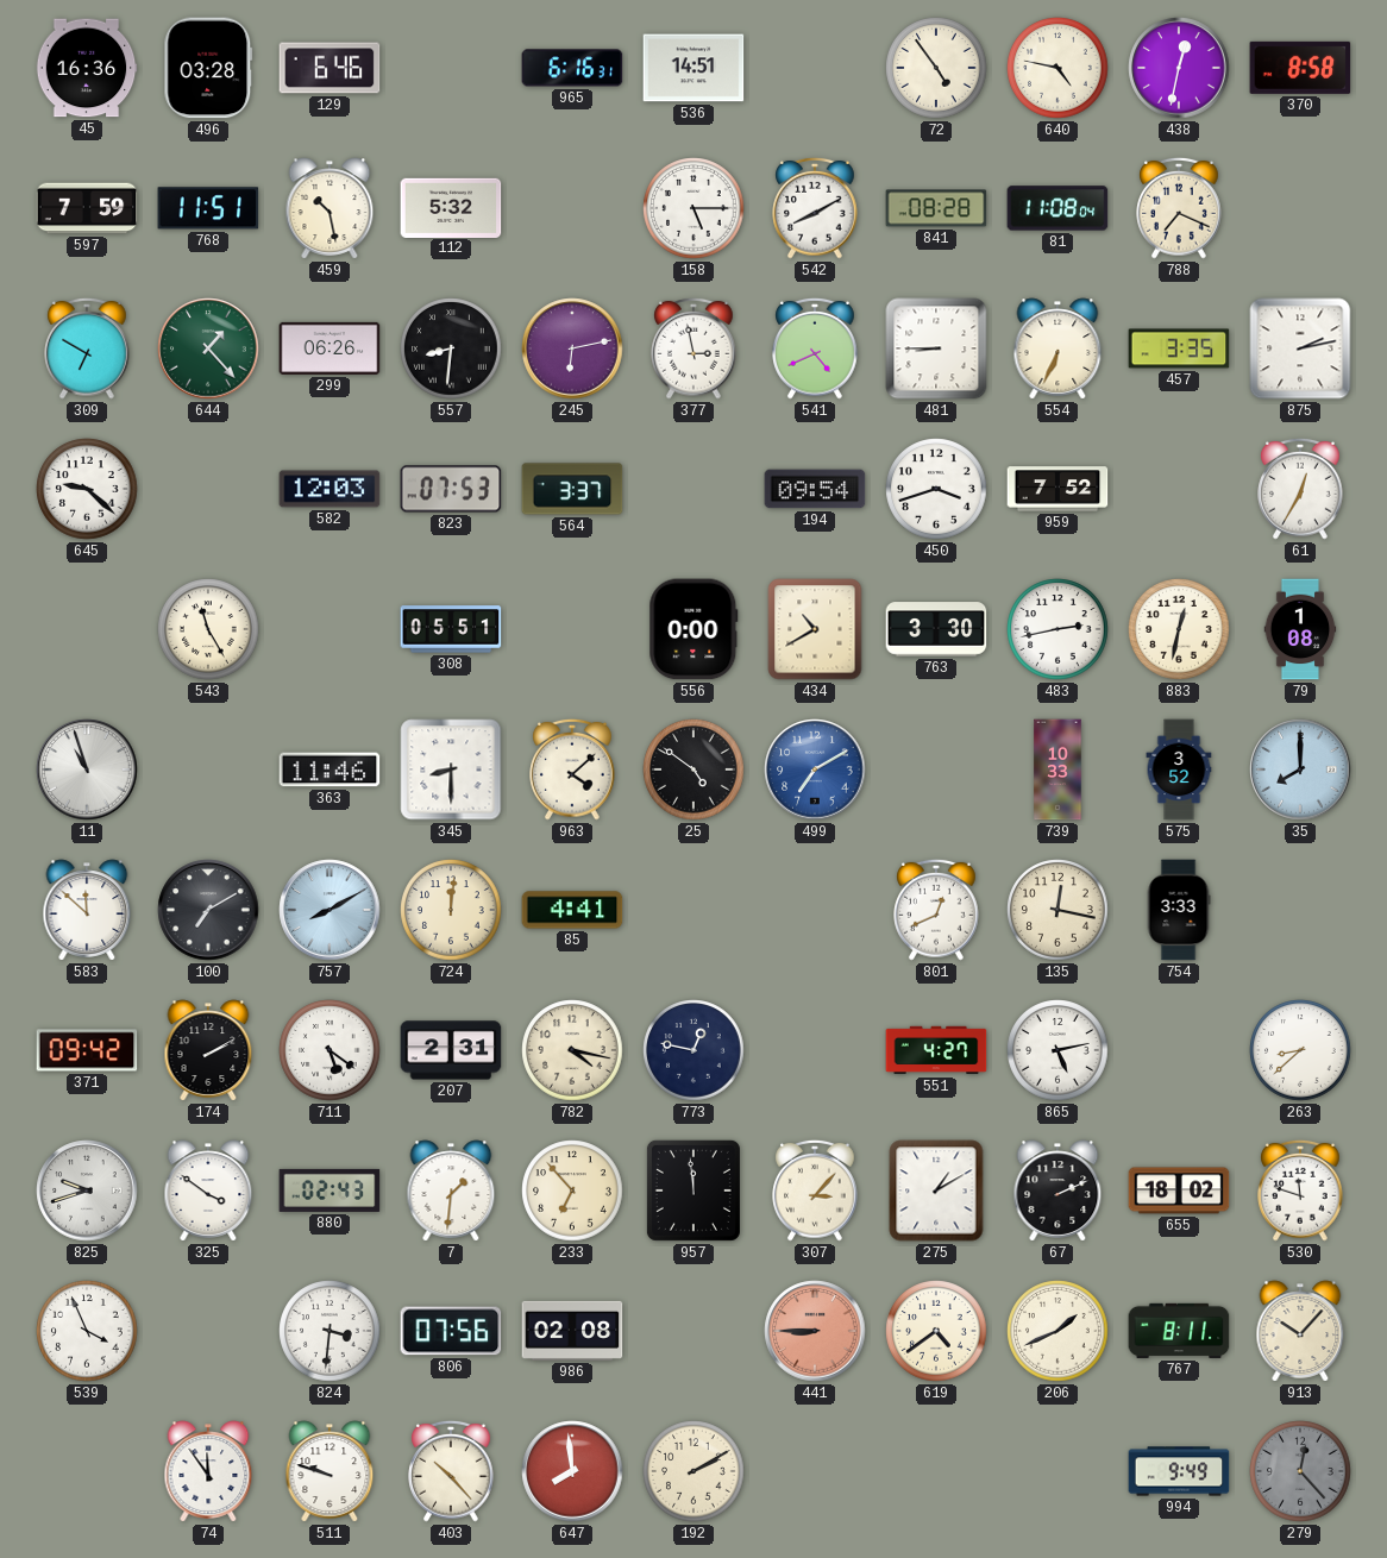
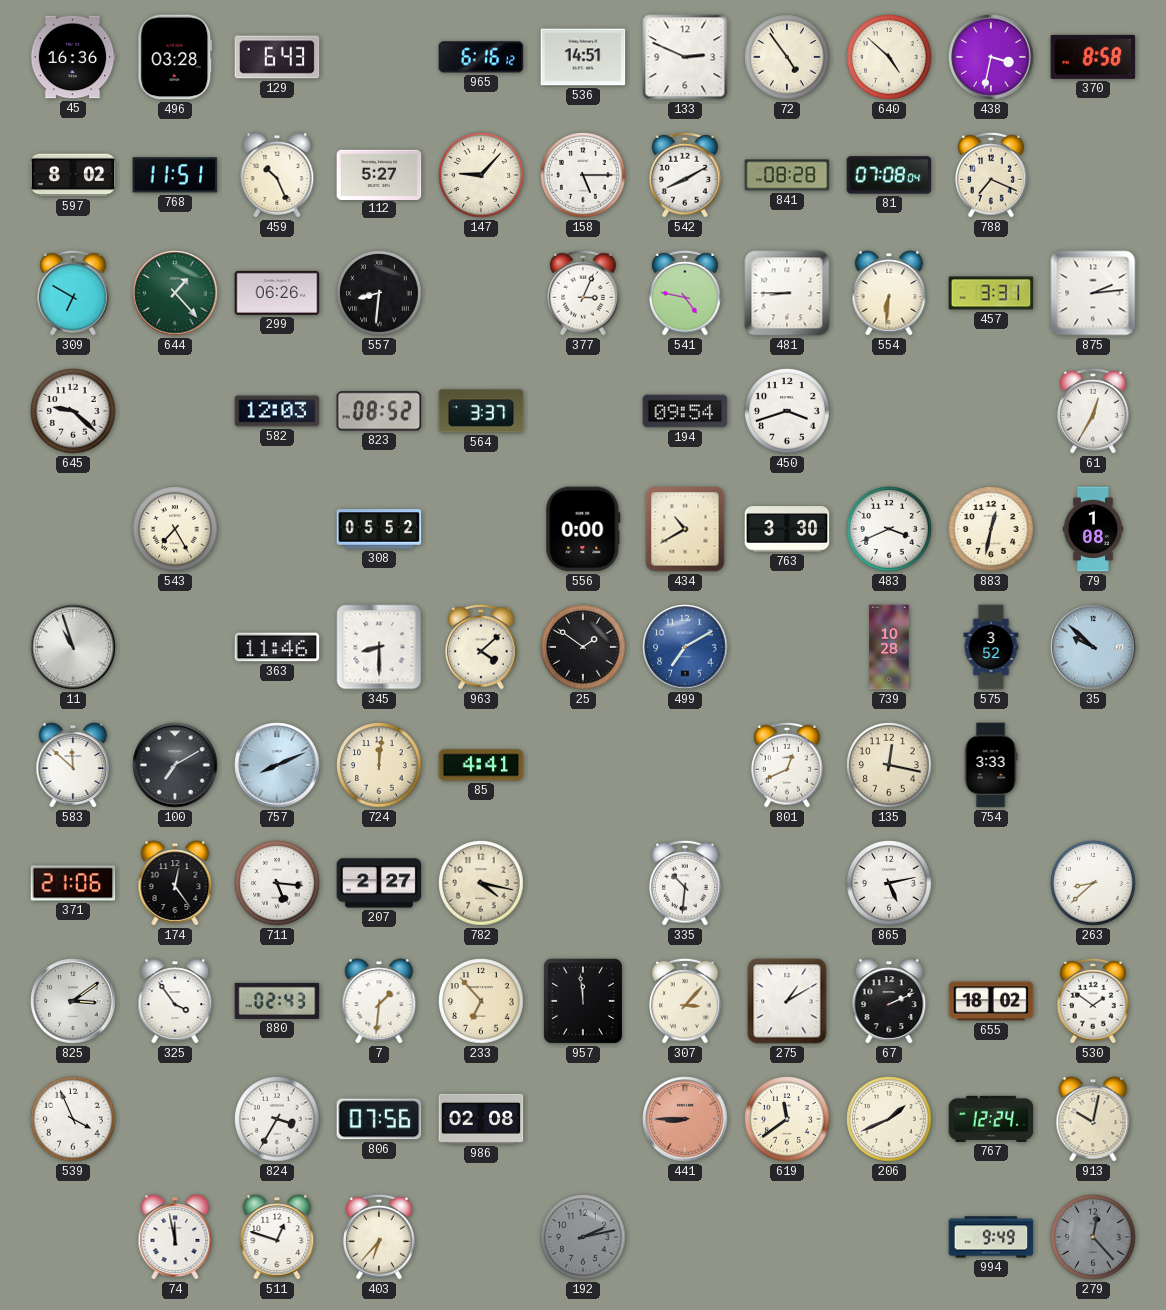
129: 6:46 -> 6:43
965: 6:16:31 -> 6:16:12
133: none -> 2:49
640: 4:47 -> 4:52
438: 12:32 -> 3:32
597: 7:59 -> 8:02
459: 10:28 -> 10:26
112: 5:32 -> 5:27
147: none -> 9:07
81: 11:08 -> 07:08
245: 6:13 -> none
377: 2:58 -> 3:04
541: 4:41 -> 4:47
554: 6:34 -> 6:31
457: 3:35 -> 3:31
875: 2:13 -> 2:14
823: 07:53 -> 08:52
959: 7:52 -> none
543: 11:25 -> 7:25
308: 05:51 -> 05:52
483: 2:43 -> 3:41
25: 4:51 -> 1:51
739: 10:33 -> 10:28
35: 8:00 -> 9:52
757: 8:10 -> 8:11
371: 09:42 -> 21:06
174: 2:10 -> 12:24
711: 5:21 -> 5:16
207: 2:31 -> 2:27
773: 12:47 -> none
335: none -> 10:31
551: 4:27 -> none
825: 9:42 -> 3:09
325: 3:51 -> 3:54
530: 11:48 -> 1:51
824: 3:31 -> 3:35
619: 4:39 -> 11:39
767: 8:11 -> 12:24
913: 10:07 -> 10:02
74: 11:54 -> 11:58
511: 9:48 -> 12:48
403: 10:23 -> 6:37
647: 7:59 -> none
192: 2:10 -> 2:13
192 dial: cream -> grey
